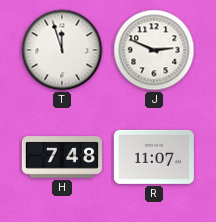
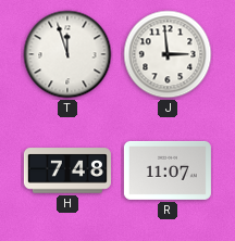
J: 2:49 -> 2:59
